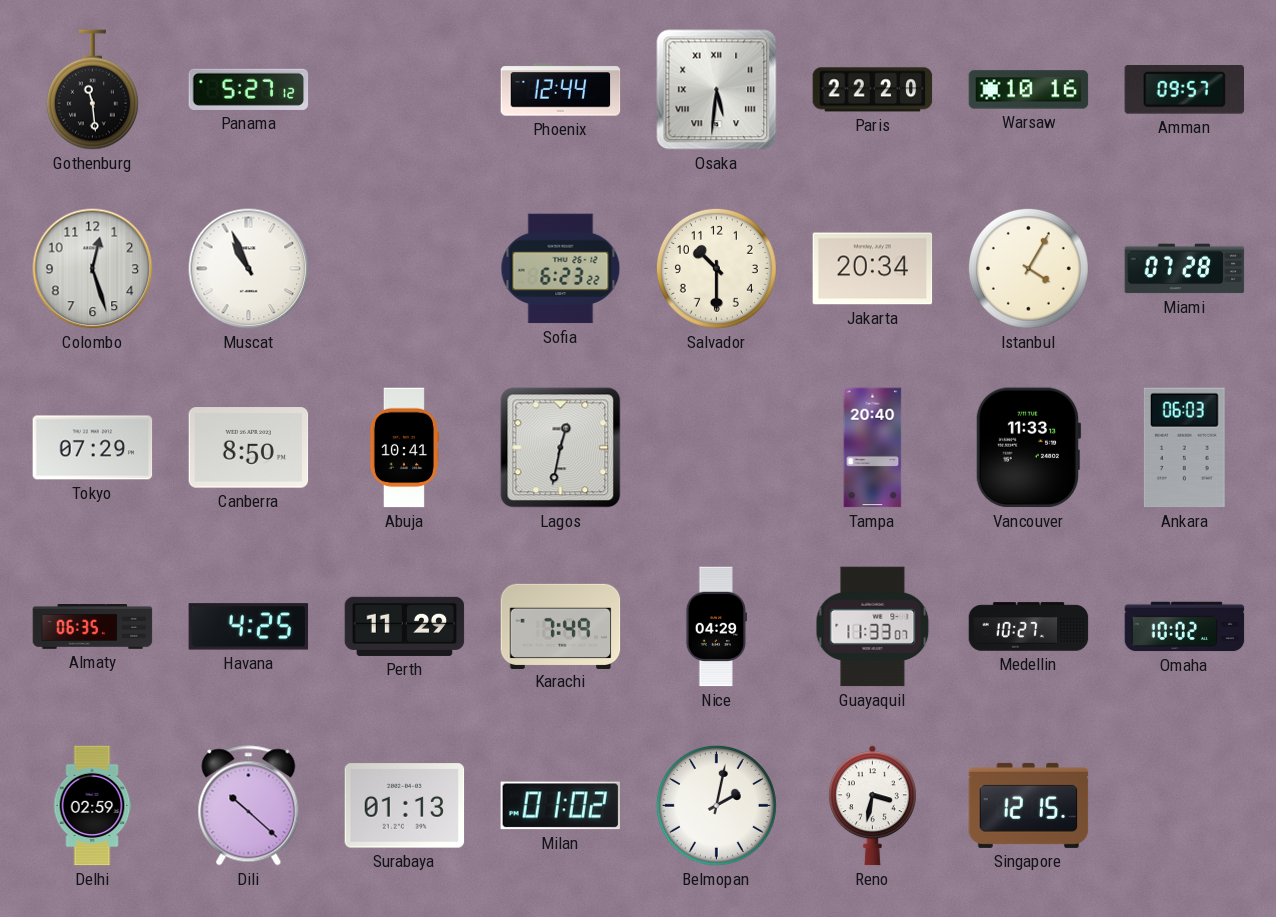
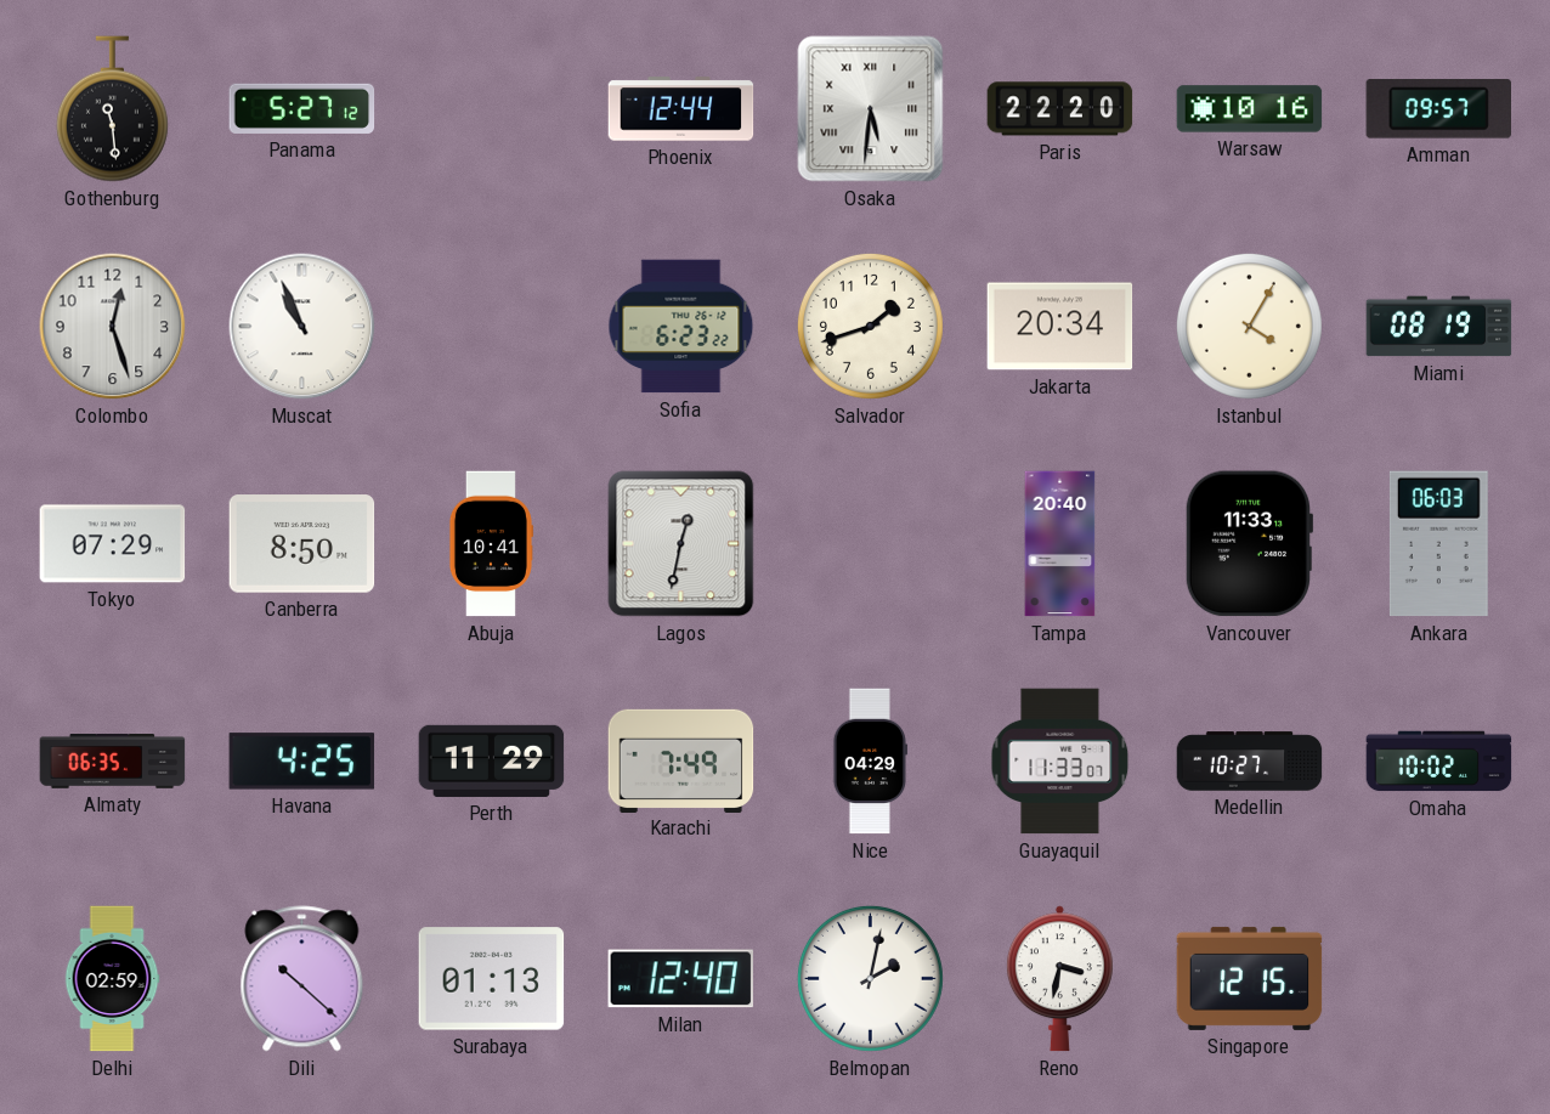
Salvador: 10:30 -> 1:42
Miami: 07:28 -> 08:19
Milan: 01:02 -> 12:40
